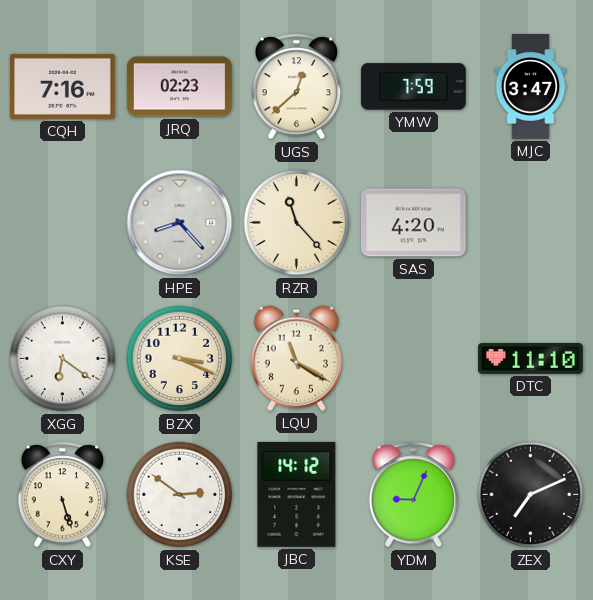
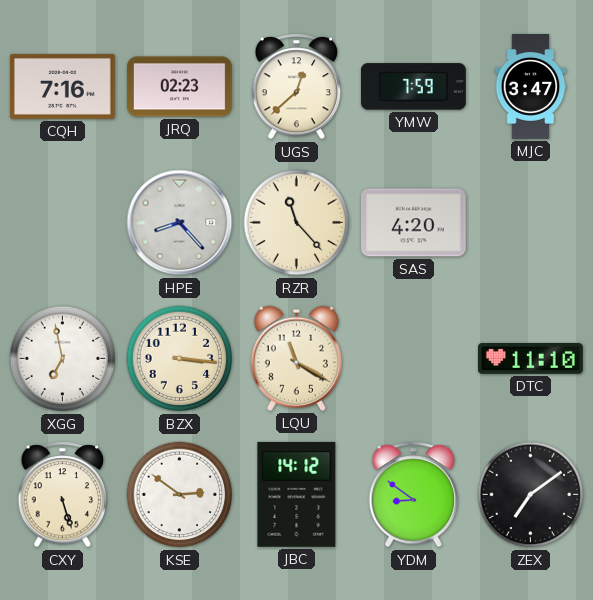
XGG: 6:21 -> 6:58
BZX: 3:19 -> 3:16
YDM: 9:04 -> 8:51
ZEX: 7:11 -> 7:09
